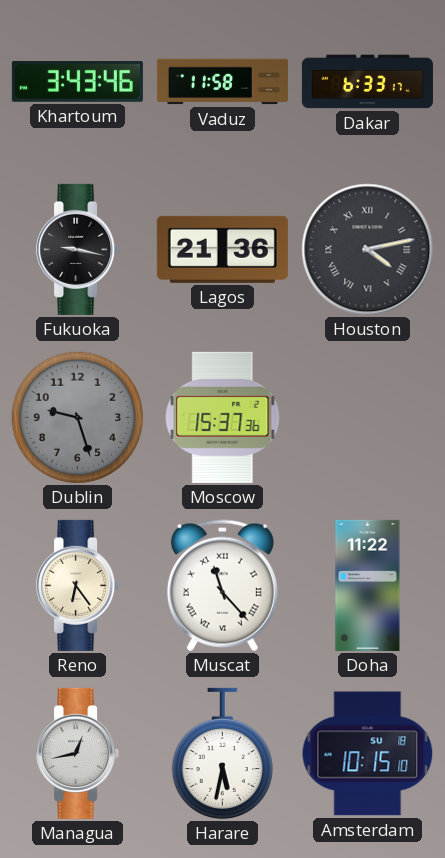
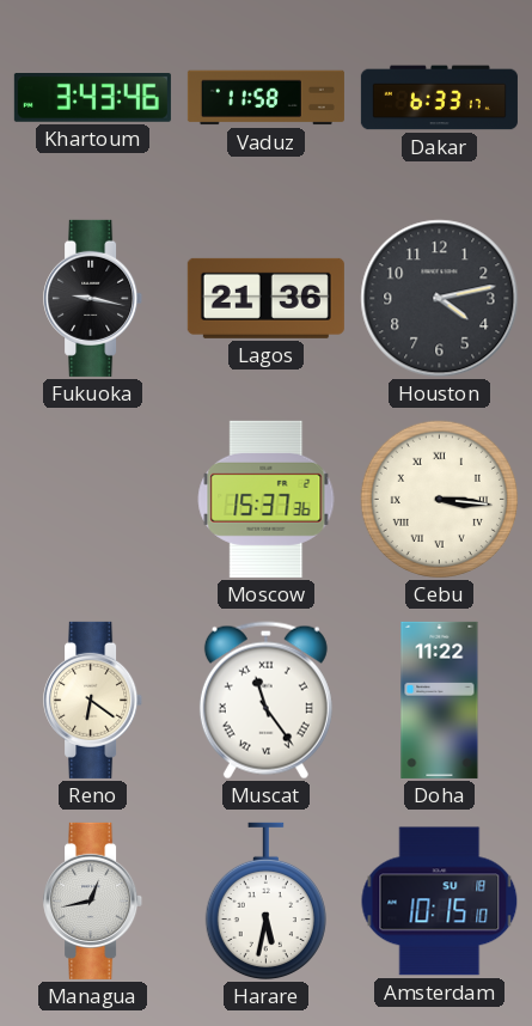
Houston numerals: Roman -> Arabic
Dublin: 9:27 -> none
Cebu: none -> 3:16
Reno: 6:24 -> 6:21
Muscat: 11:23 -> 11:24
